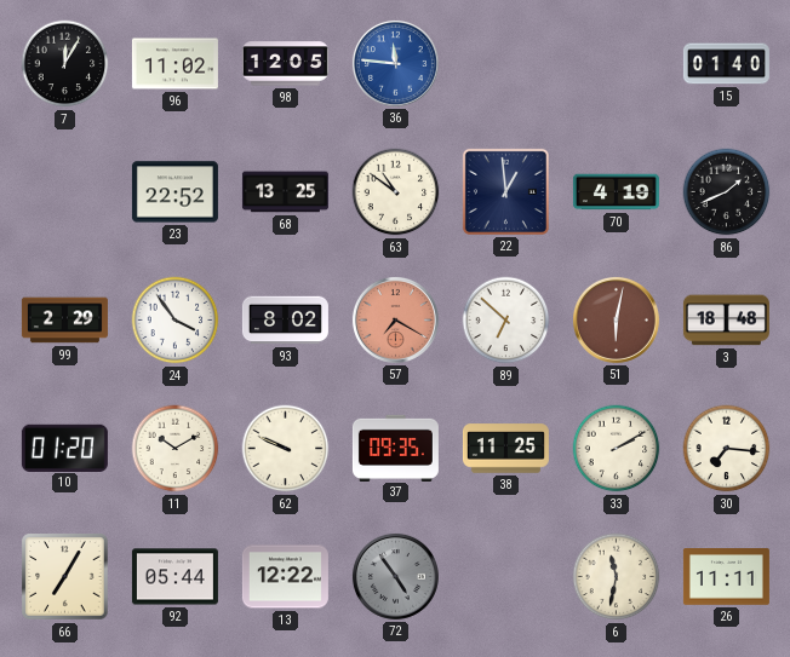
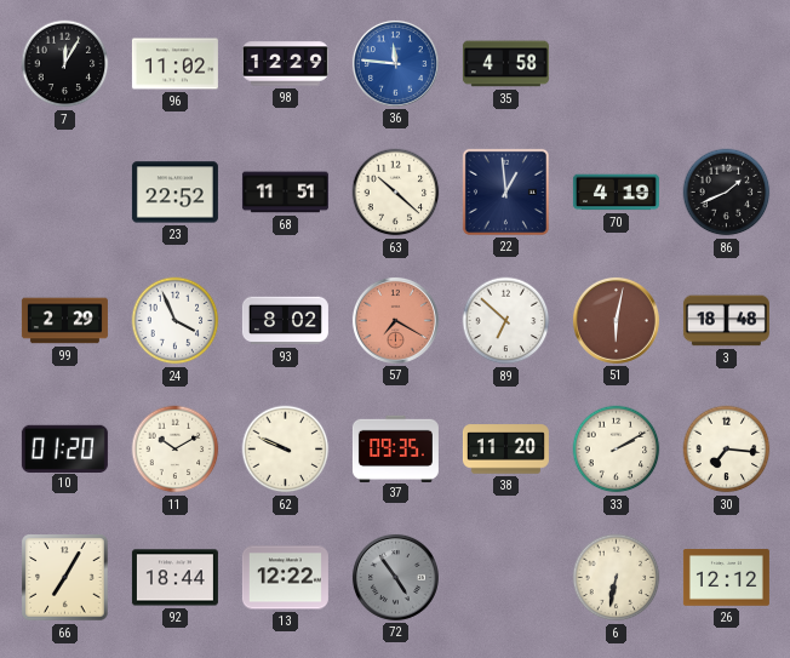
98: 12:05 -> 12:29
35: none -> 4:58
15: 01:40 -> none
68: 13:25 -> 11:51
63: 10:51 -> 10:22
24: 3:54 -> 3:56
38: 11:25 -> 11:20
92: 05:44 -> 18:44
6: 11:32 -> 6:32
26: 11:11 -> 12:12
